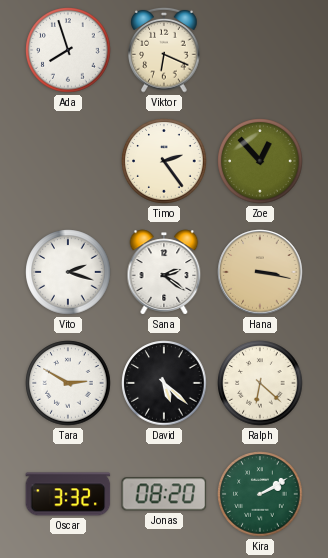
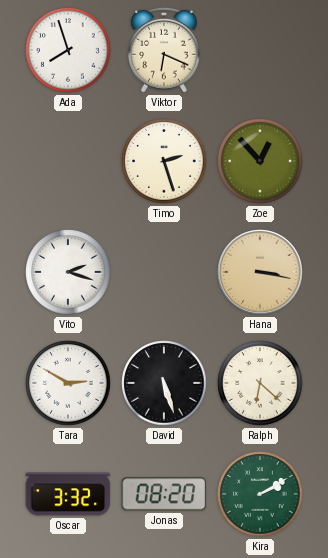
Timo: 2:24 -> 2:27
Sana: 2:21 -> none
David: 5:22 -> 5:27
